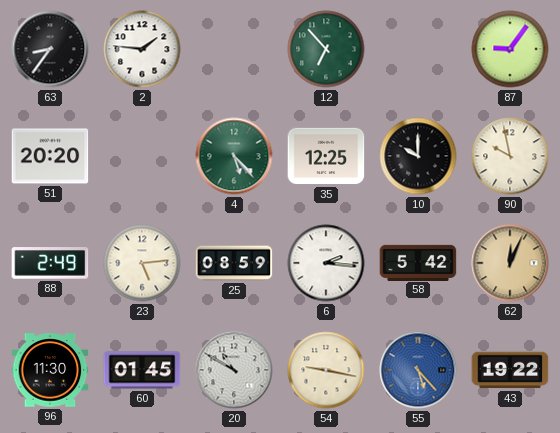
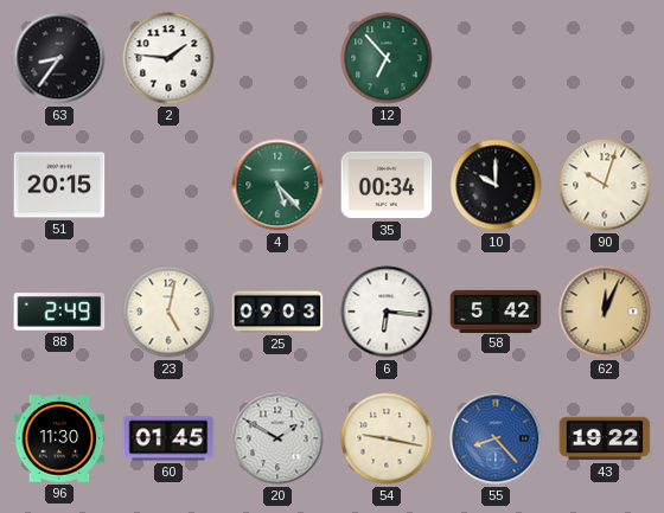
87: 9:06 -> none
51: 20:20 -> 20:15
35: 12:25 -> 00:34
90: 9:58 -> 10:03
23: 5:14 -> 5:02
25: 08:59 -> 09:03
6: 2:16 -> 6:16
20: 10:50 -> 1:50
55: 5:23 -> 8:23
